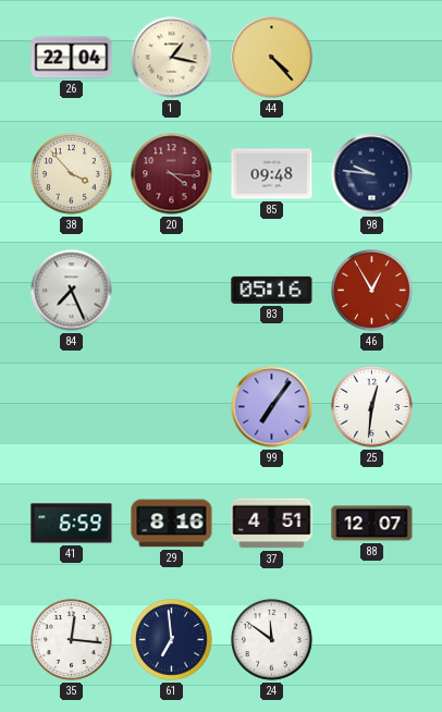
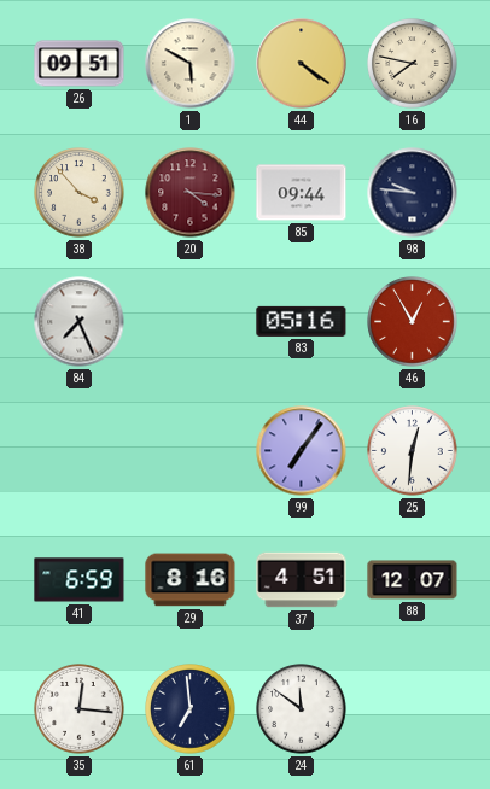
26: 22:04 -> 09:51
1: 1:17 -> 5:50
44: 4:23 -> 4:21
16: none -> 7:47
85: 09:48 -> 09:44
